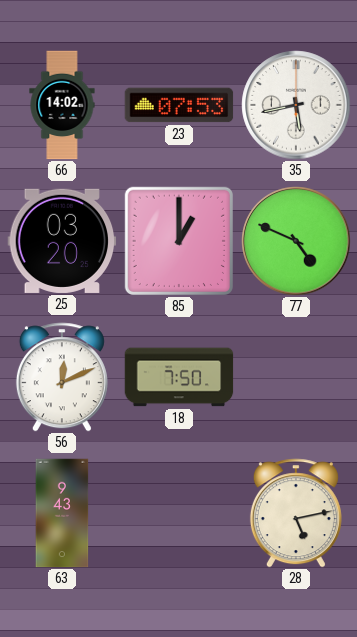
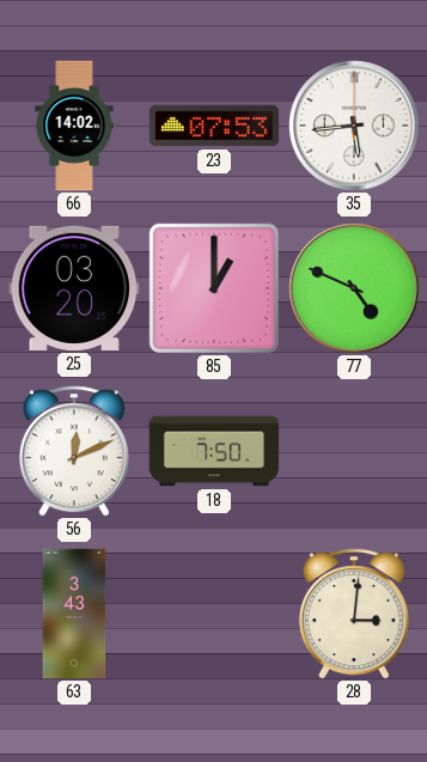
35: 5:43 -> 5:44
63: 9:43 -> 3:43
28: 5:13 -> 3:01
